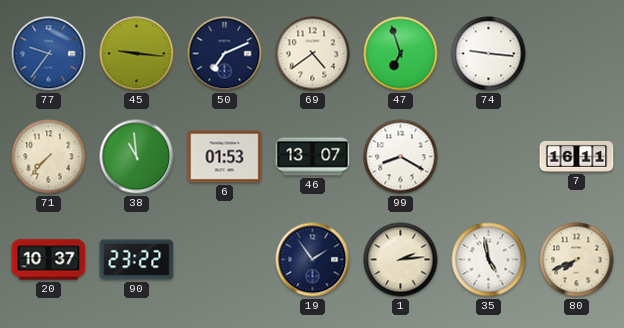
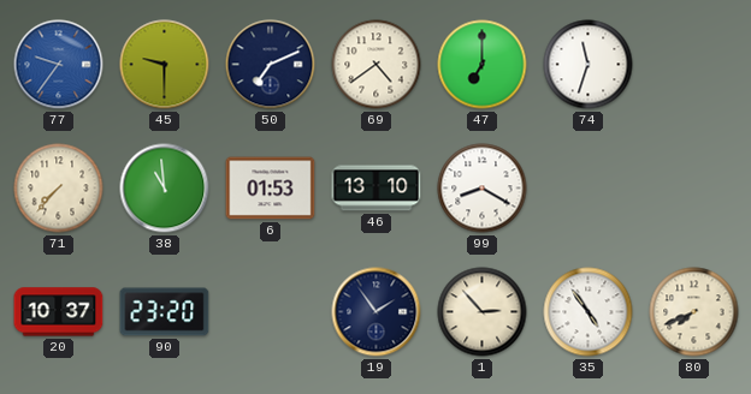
45: 9:16 -> 9:30
47: 6:57 -> 7:00
74: 9:16 -> 11:33
46: 13:07 -> 13:10
7: 16:11 -> none
90: 23:22 -> 23:20
1: 2:14 -> 2:53
35: 4:58 -> 4:54
